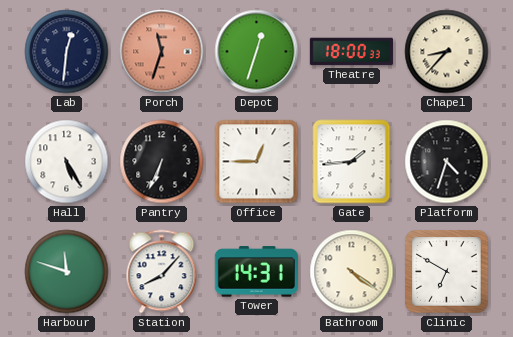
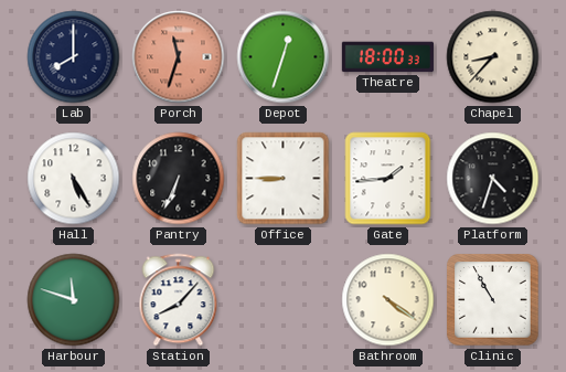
Lab: 12:31 -> 8:00
Office: 12:45 -> 8:45
Tower: 14:31 -> none
Clinic: 6:50 -> 10:55
